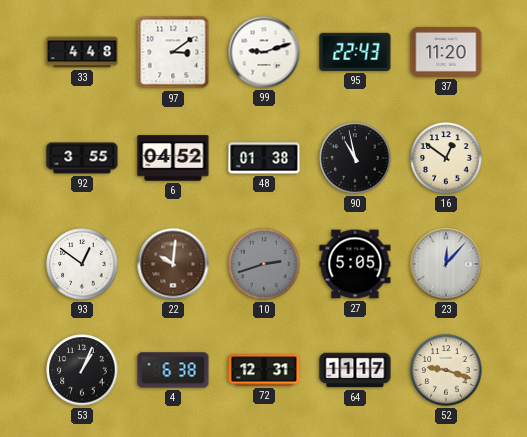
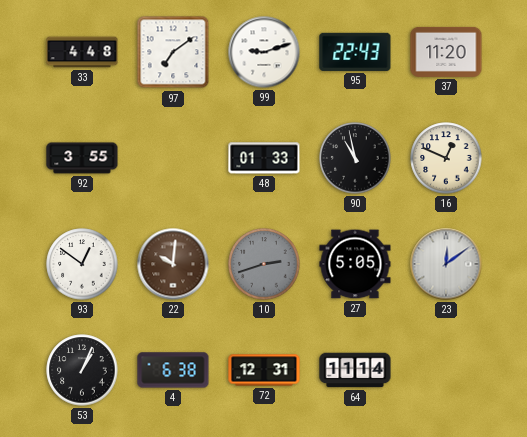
97: 3:09 -> 7:09
6: 04:52 -> none
48: 01:38 -> 01:33
16: 12:51 -> 12:49
23: 12:07 -> 12:09
64: 11:17 -> 11:14
52: 9:18 -> none
